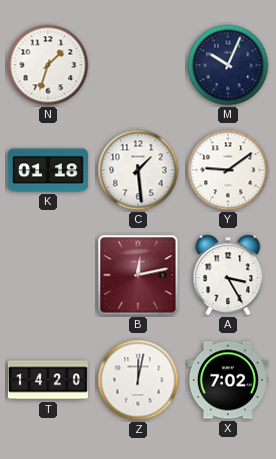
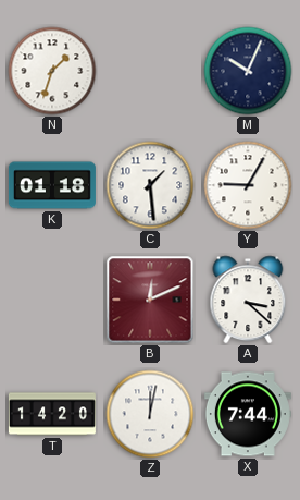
Y: 9:09 -> 9:05
B: 12:13 -> 12:11
A: 3:25 -> 3:22
X: 7:02 -> 7:44
